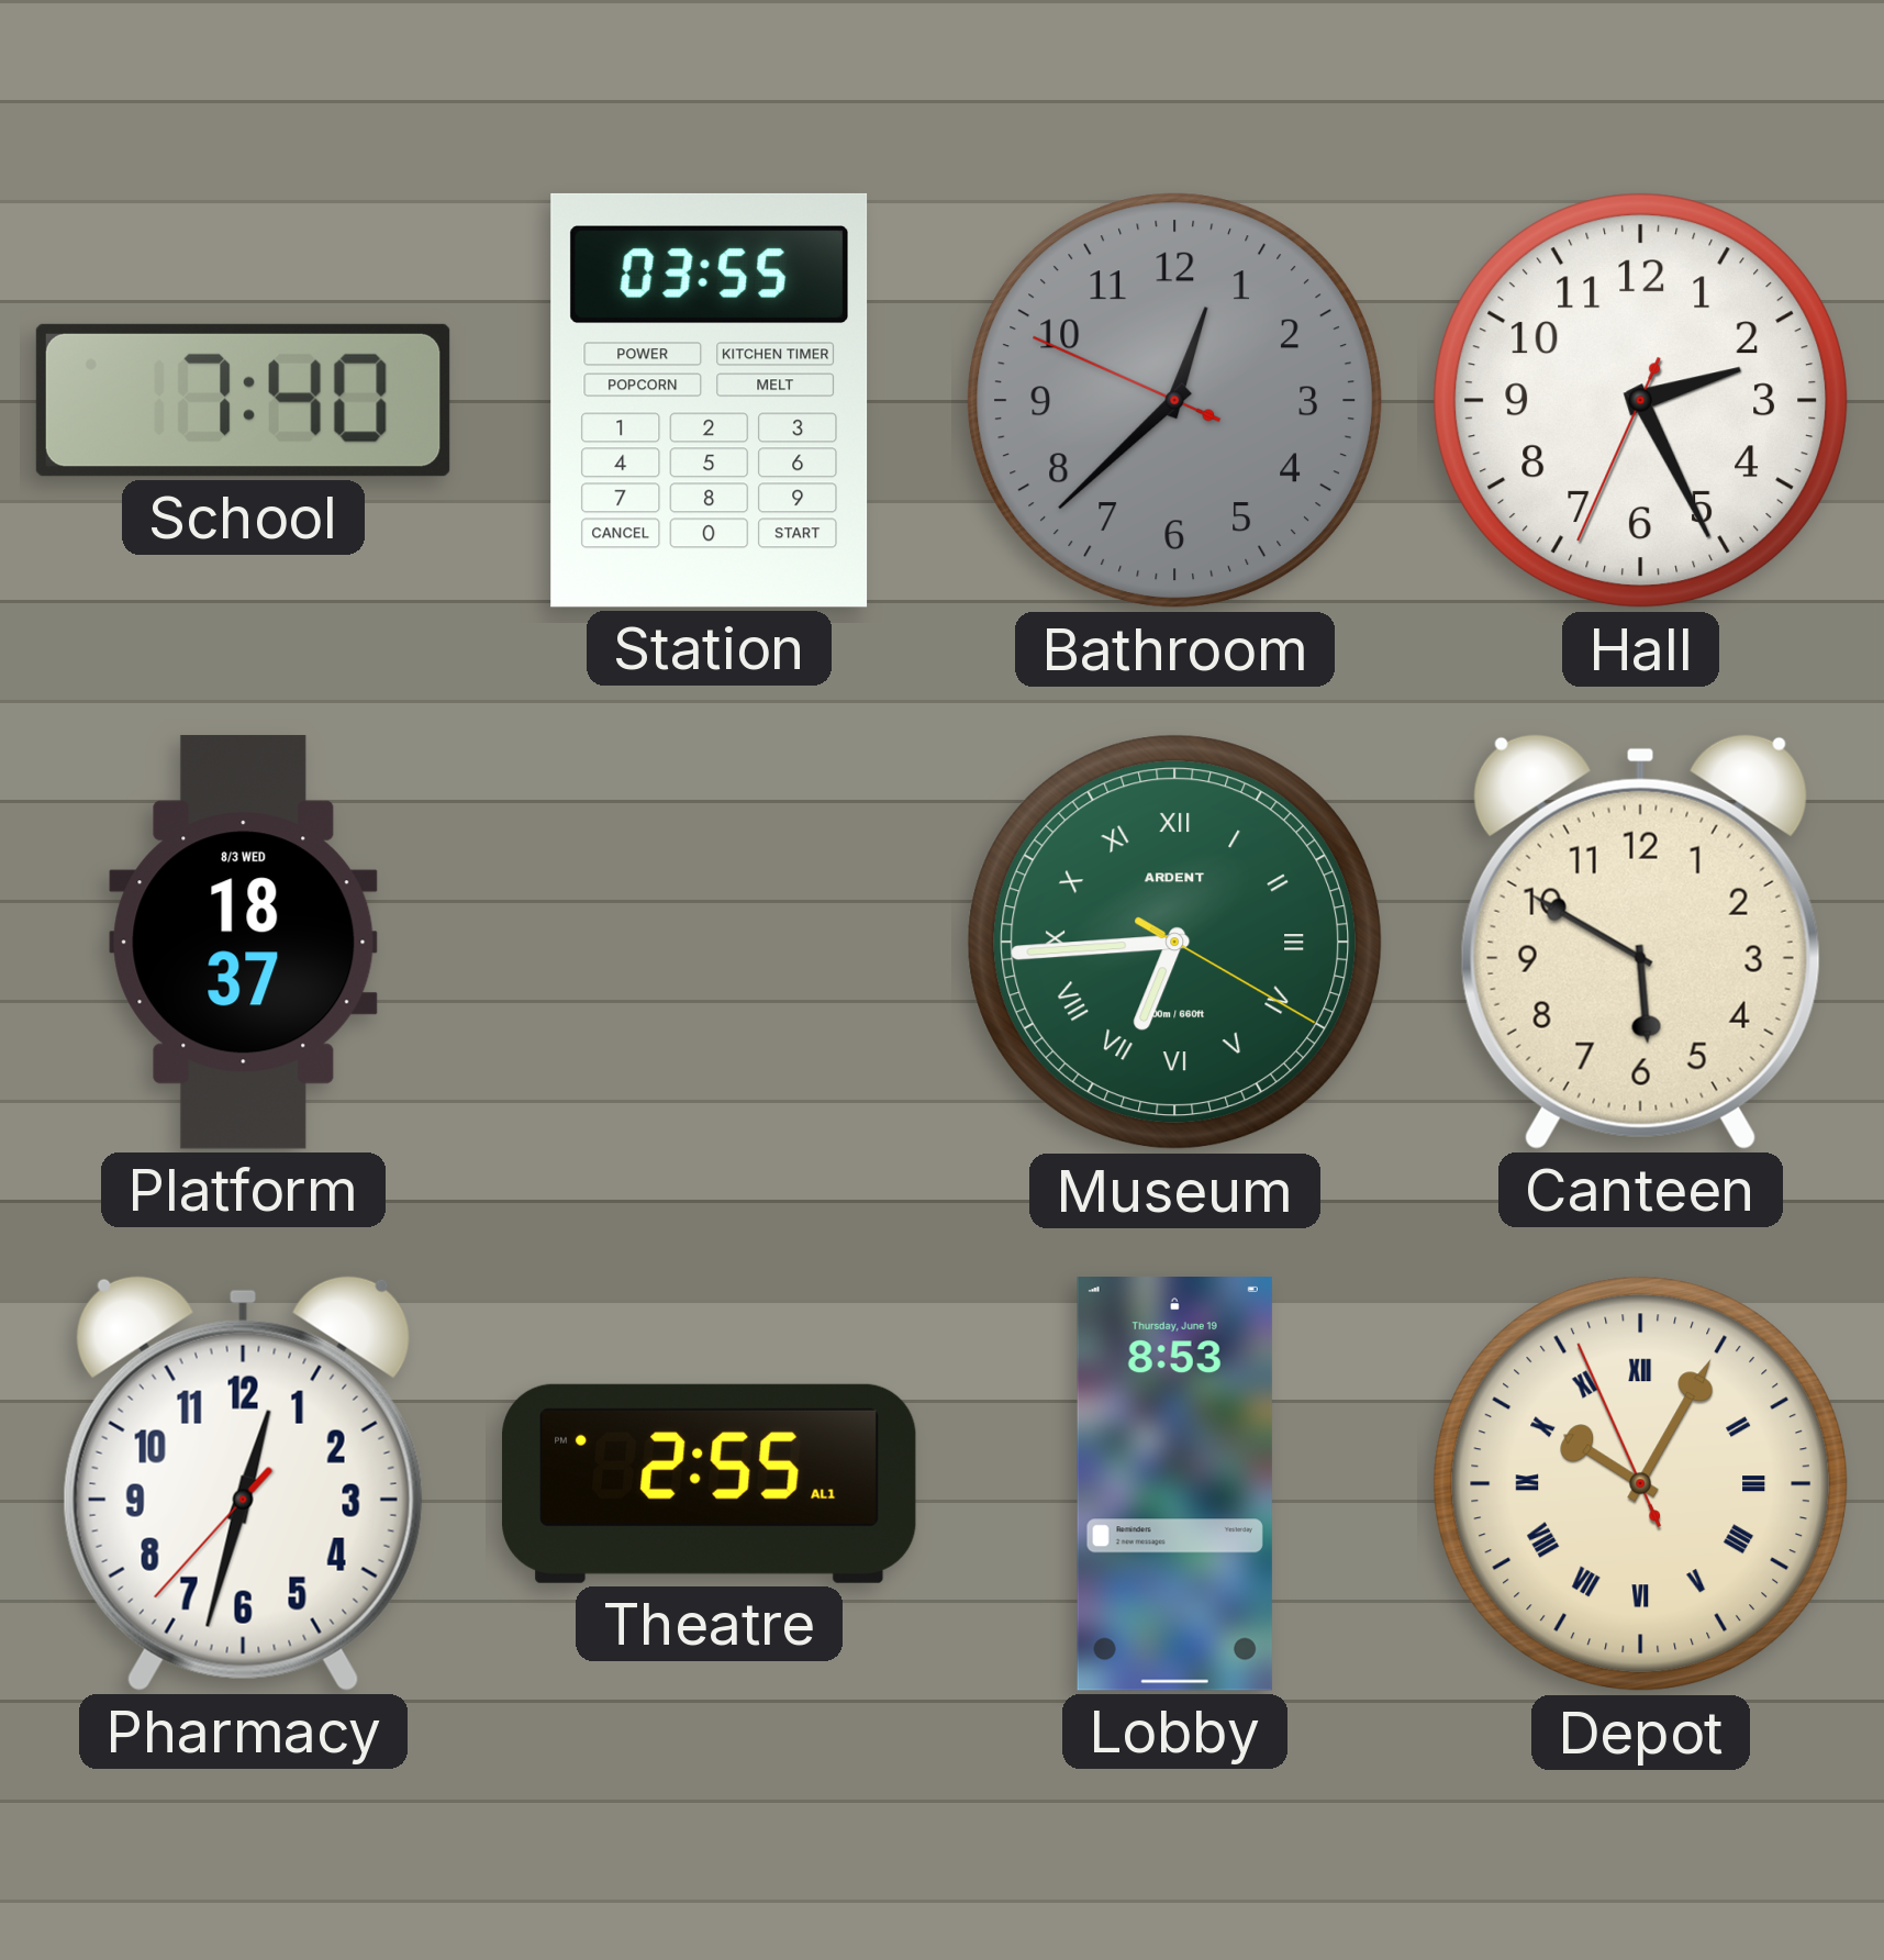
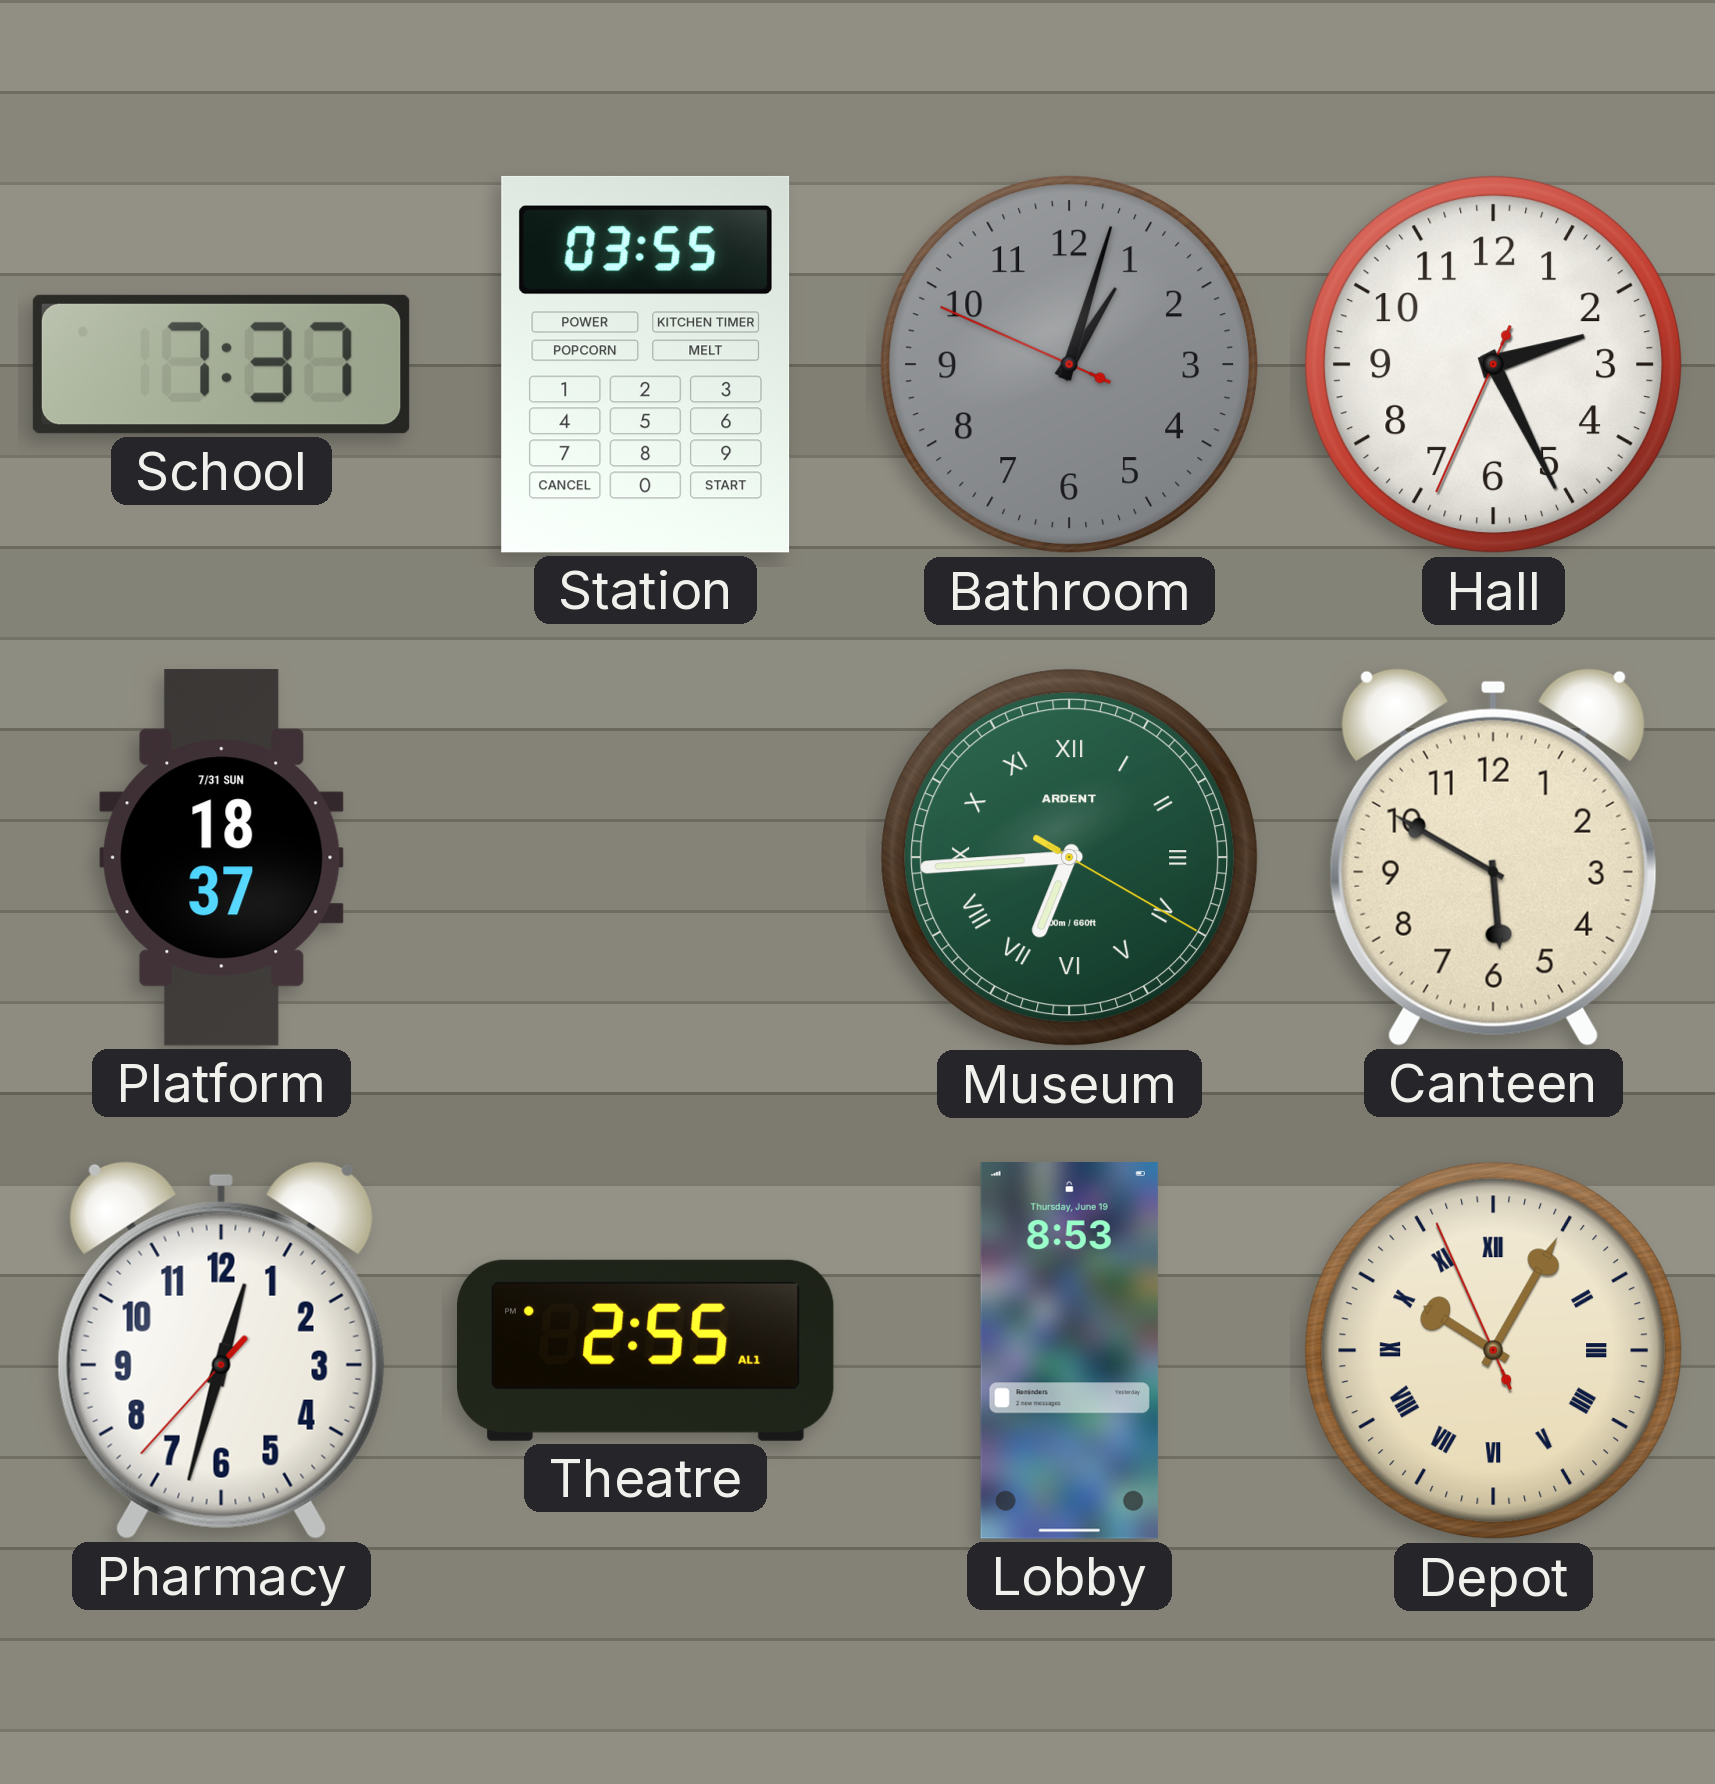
School: 7:40 -> 7:37
Bathroom: 12:37 -> 1:02
Platform date: 8/3 WED -> 7/31 SUN
